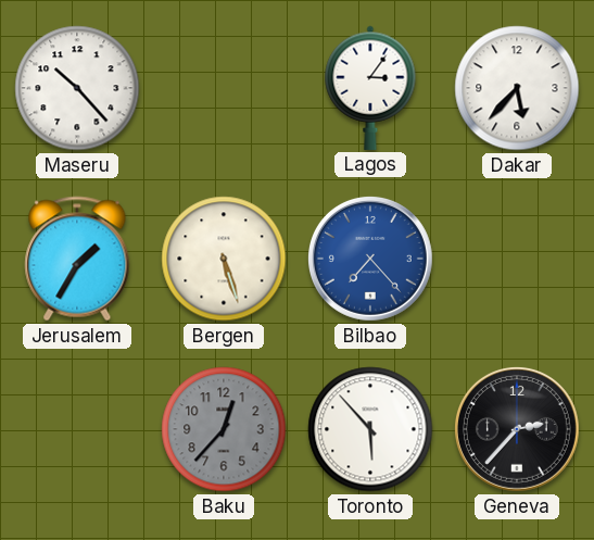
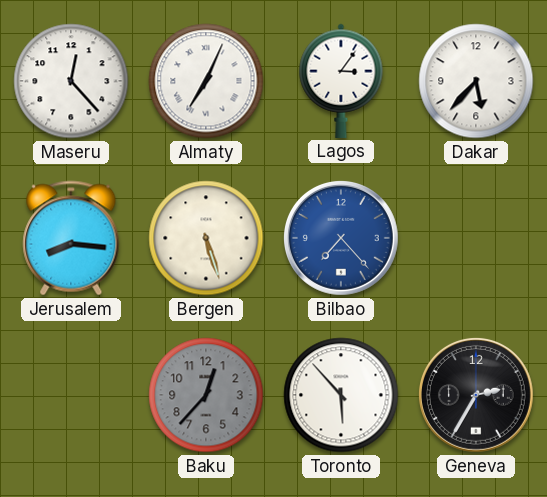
Maseru: 10:23 -> 12:23
Almaty: none -> 7:04
Jerusalem: 1:35 -> 8:16
Geneva: 2:37 -> 2:35
